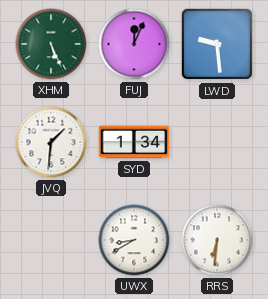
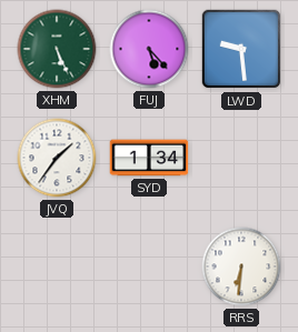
FUJ: 12:04 -> 5:23
JVQ: 1:31 -> 1:36
UWX: 8:40 -> none
